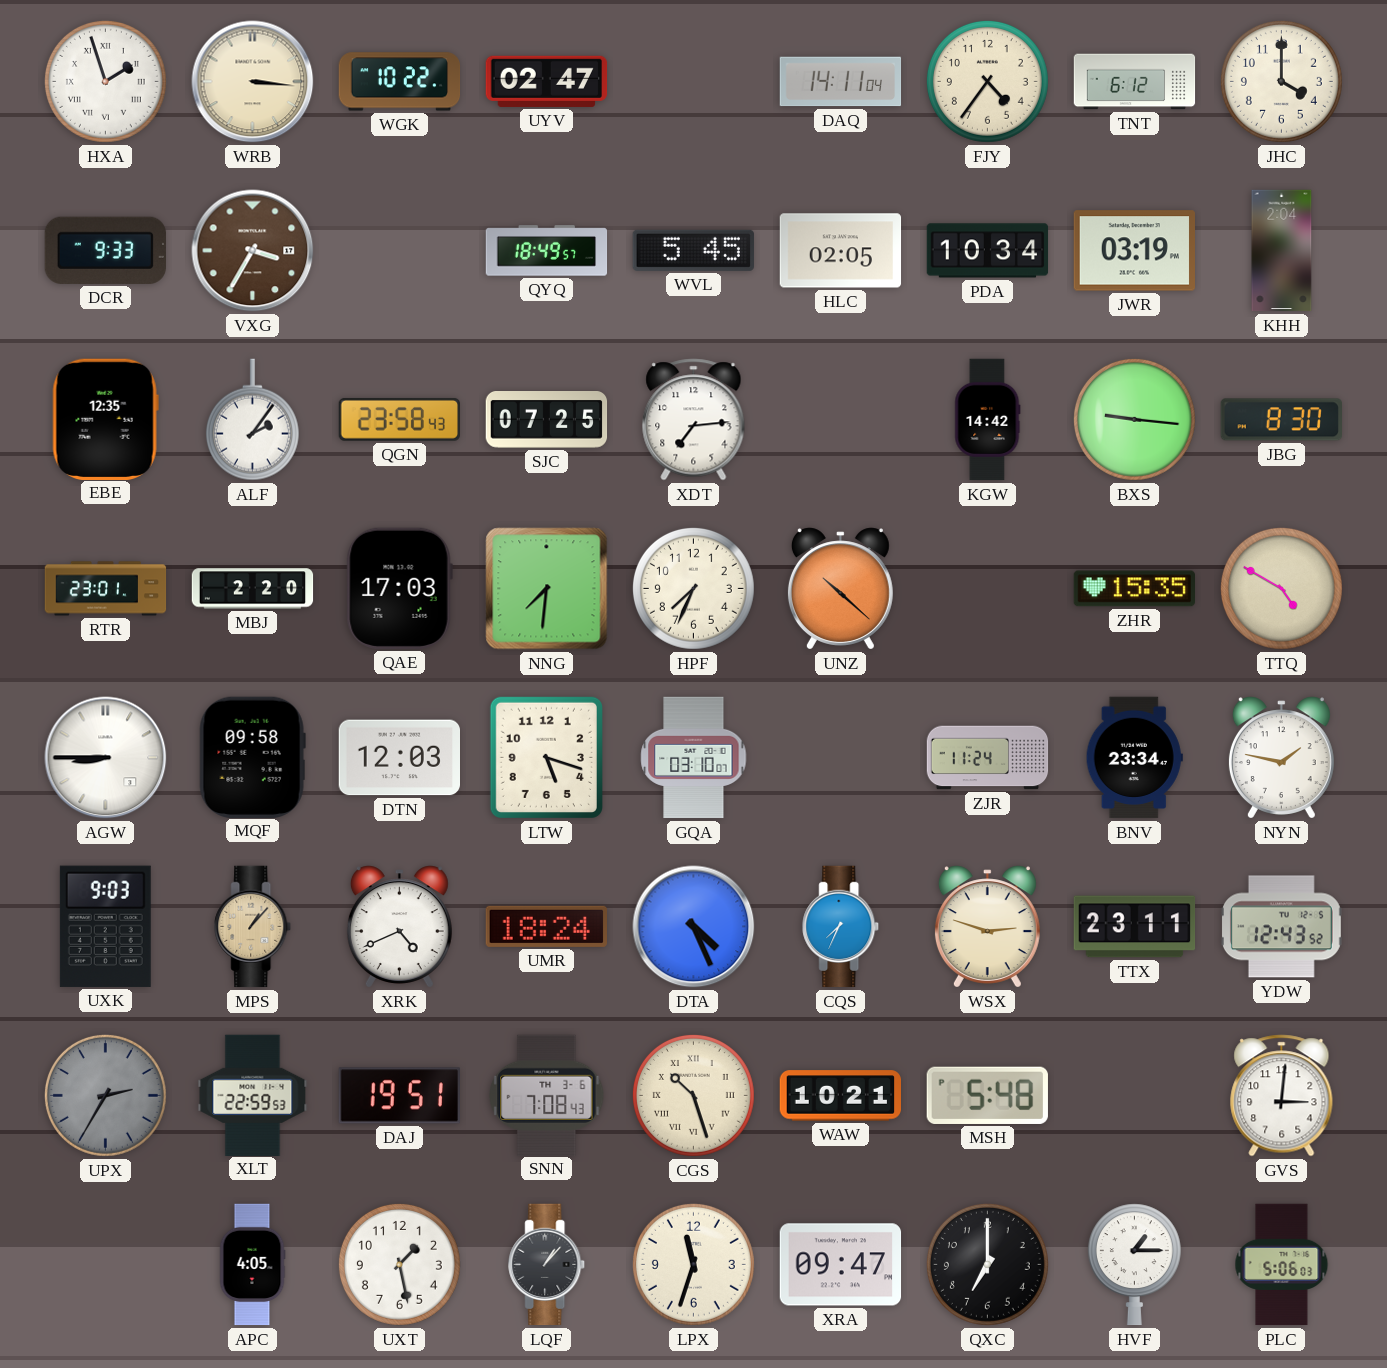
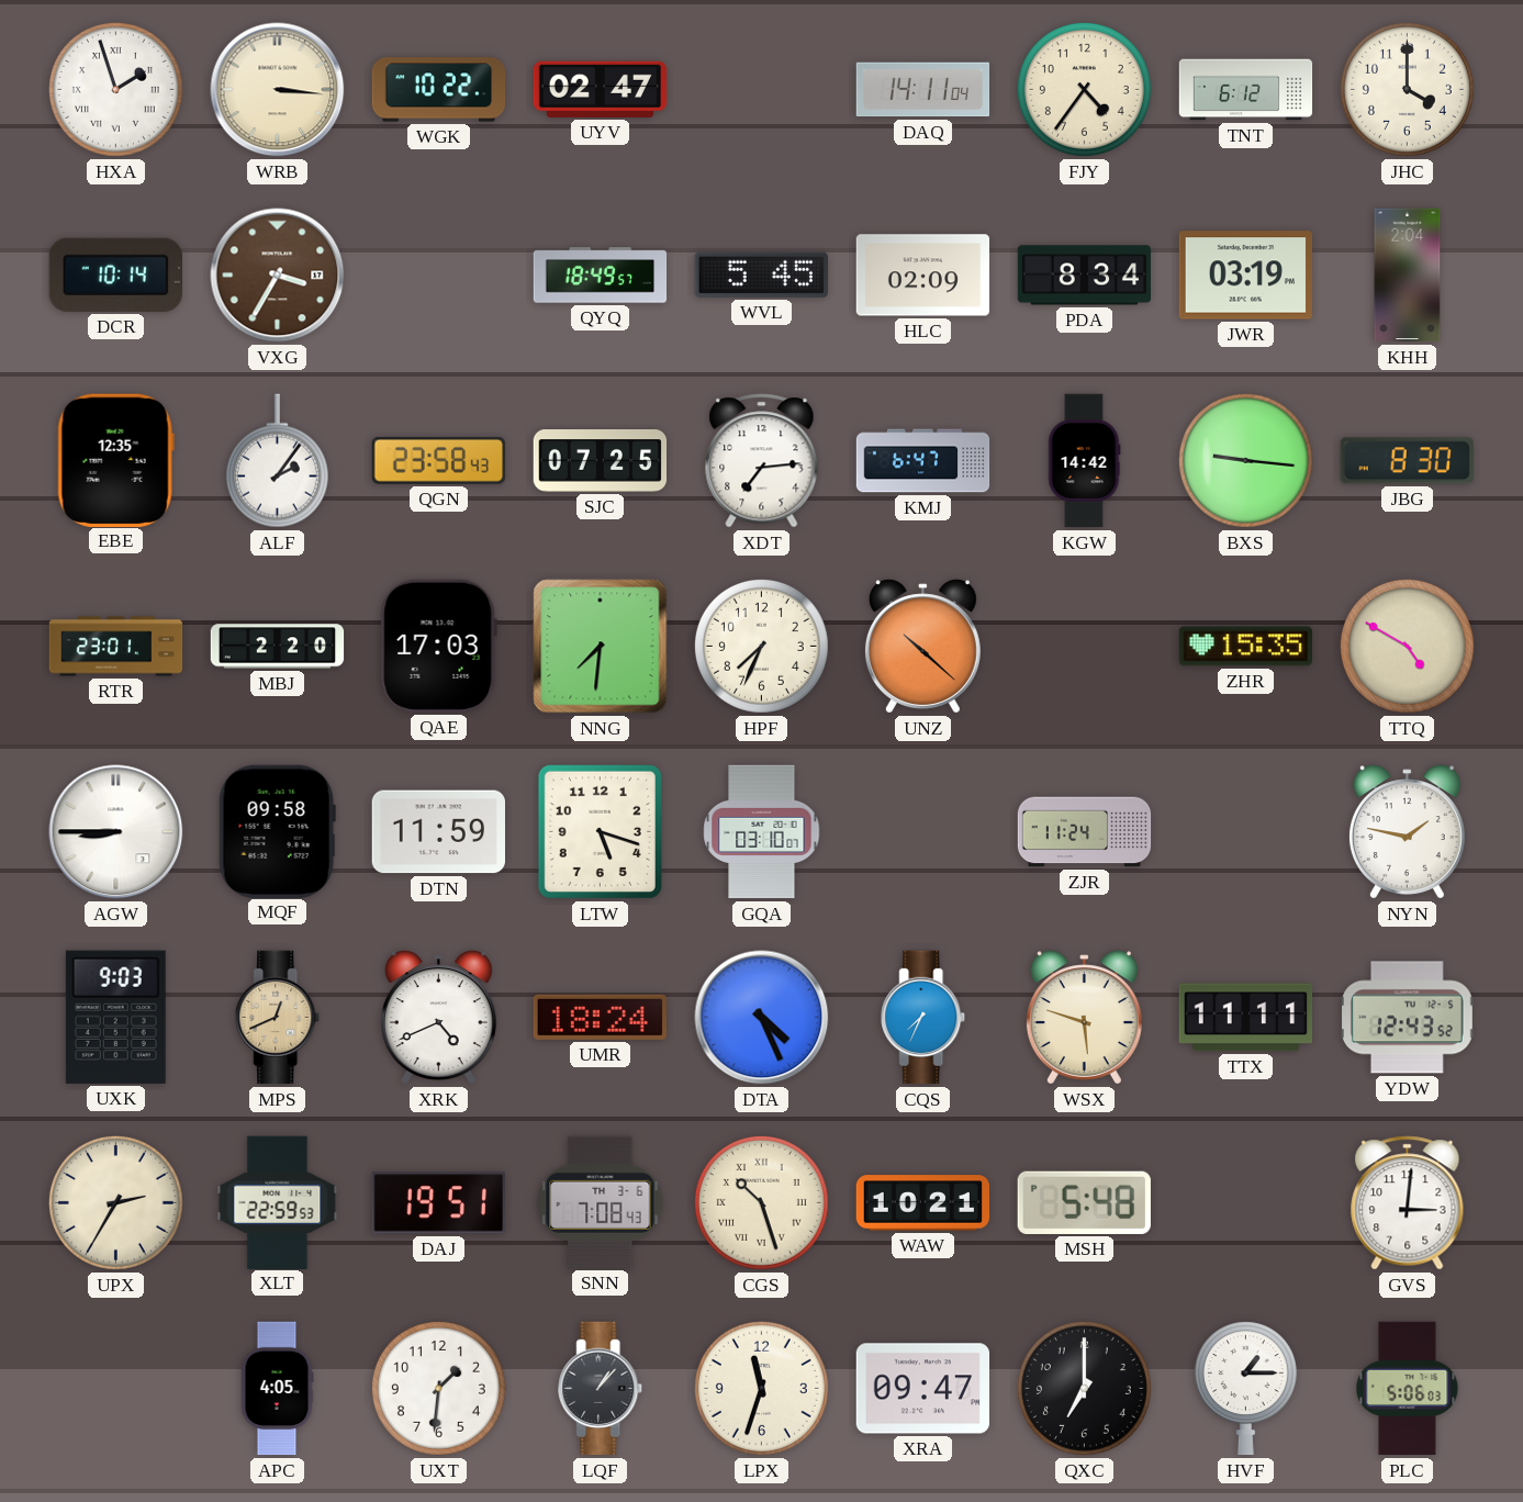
DCR: 9:33 -> 10:14
HLC: 02:05 -> 02:09
PDA: 10:34 -> 8:34
KMJ: none -> 6:47
DTN: 12:03 -> 11:59
BNV: 23:34 -> none
MPS: 1:07 -> 12:41
WSX: 2:48 -> 5:48
TTX: 23:11 -> 11:11
UPX dial: grey -> cream
UXT: 1:28 -> 1:31
